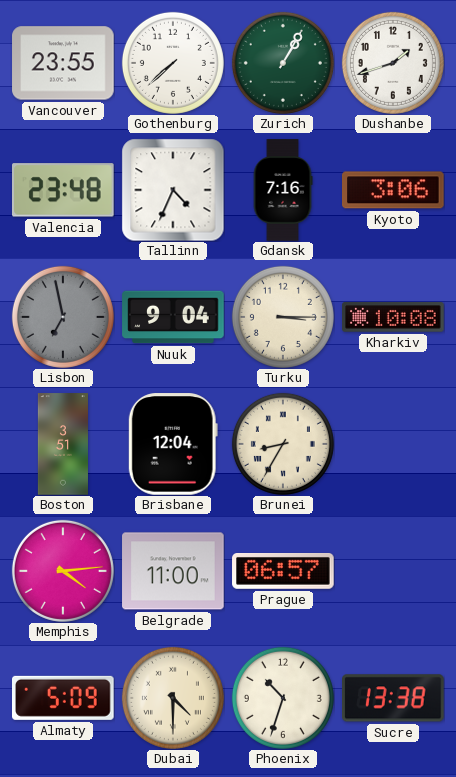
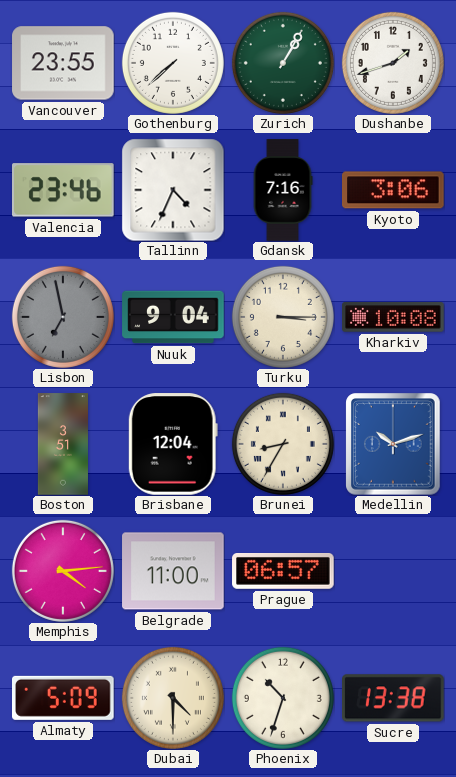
Valencia: 23:48 -> 23:46
Medellin: none -> 10:12
